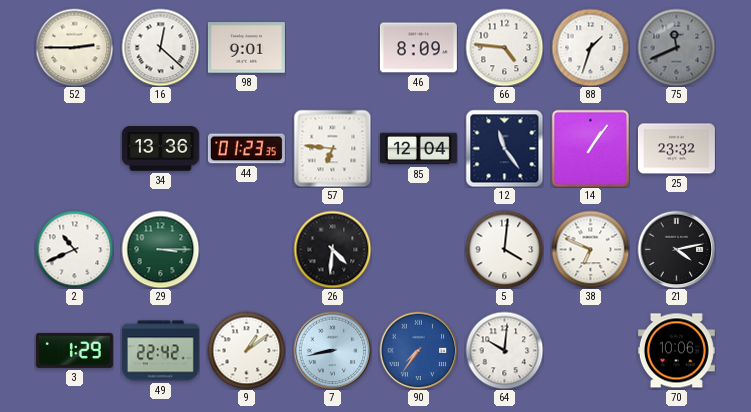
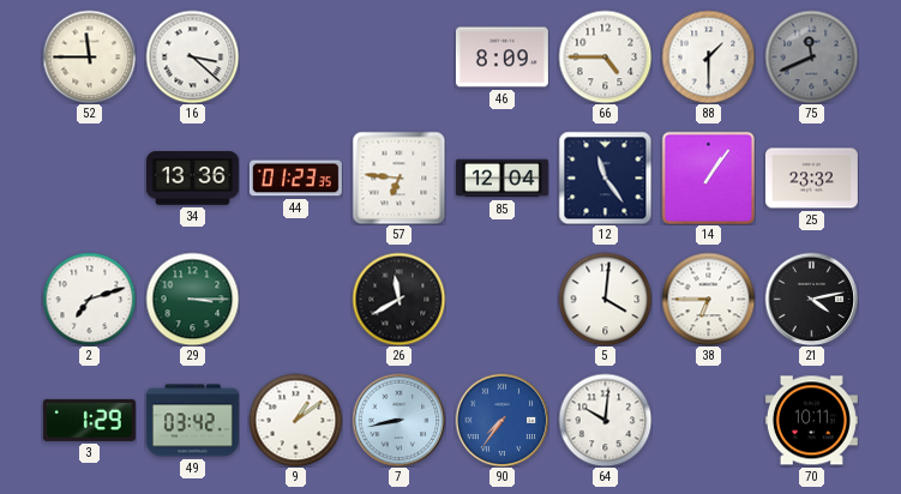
52: 2:45 -> 11:45
16: 12:22 -> 3:22
98: 9:01 -> none
66: 4:46 -> 4:45
88: 1:33 -> 1:30
2: 10:41 -> 7:12
26: 4:31 -> 11:40
38: 6:49 -> 6:45
49: 22:42 -> 03:42
70: 10:06 -> 10:11
